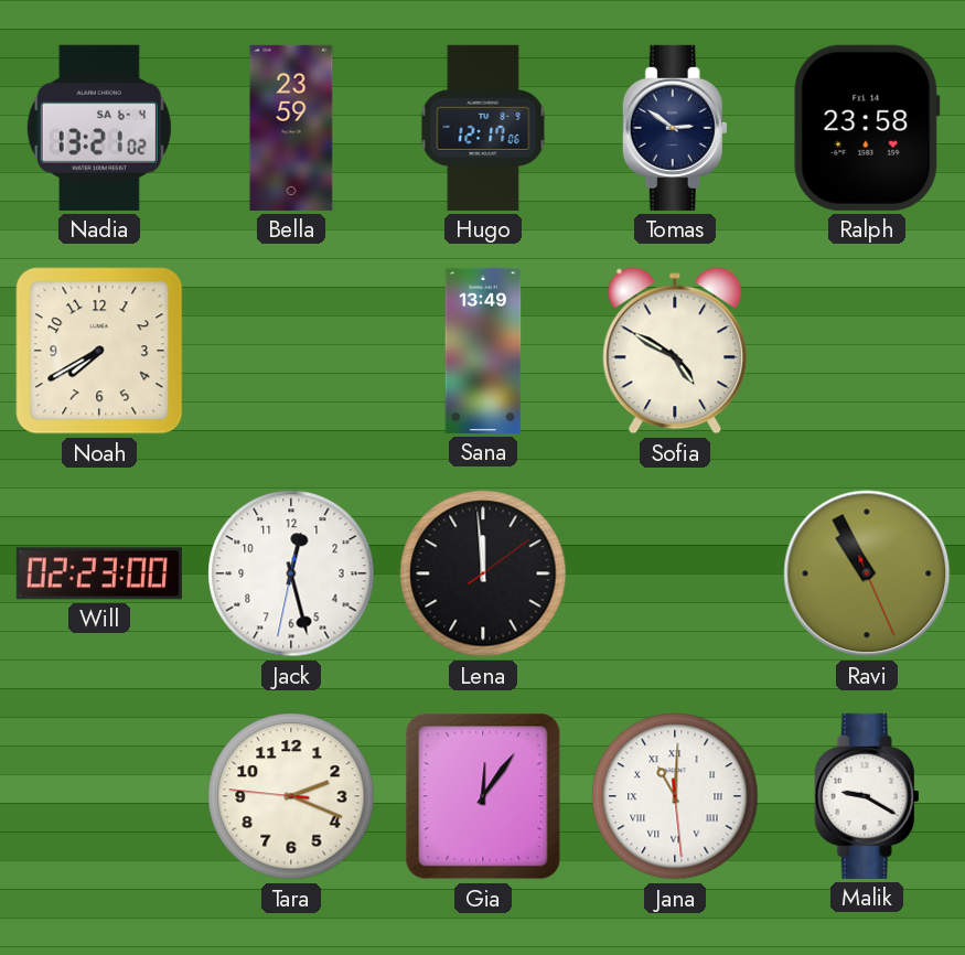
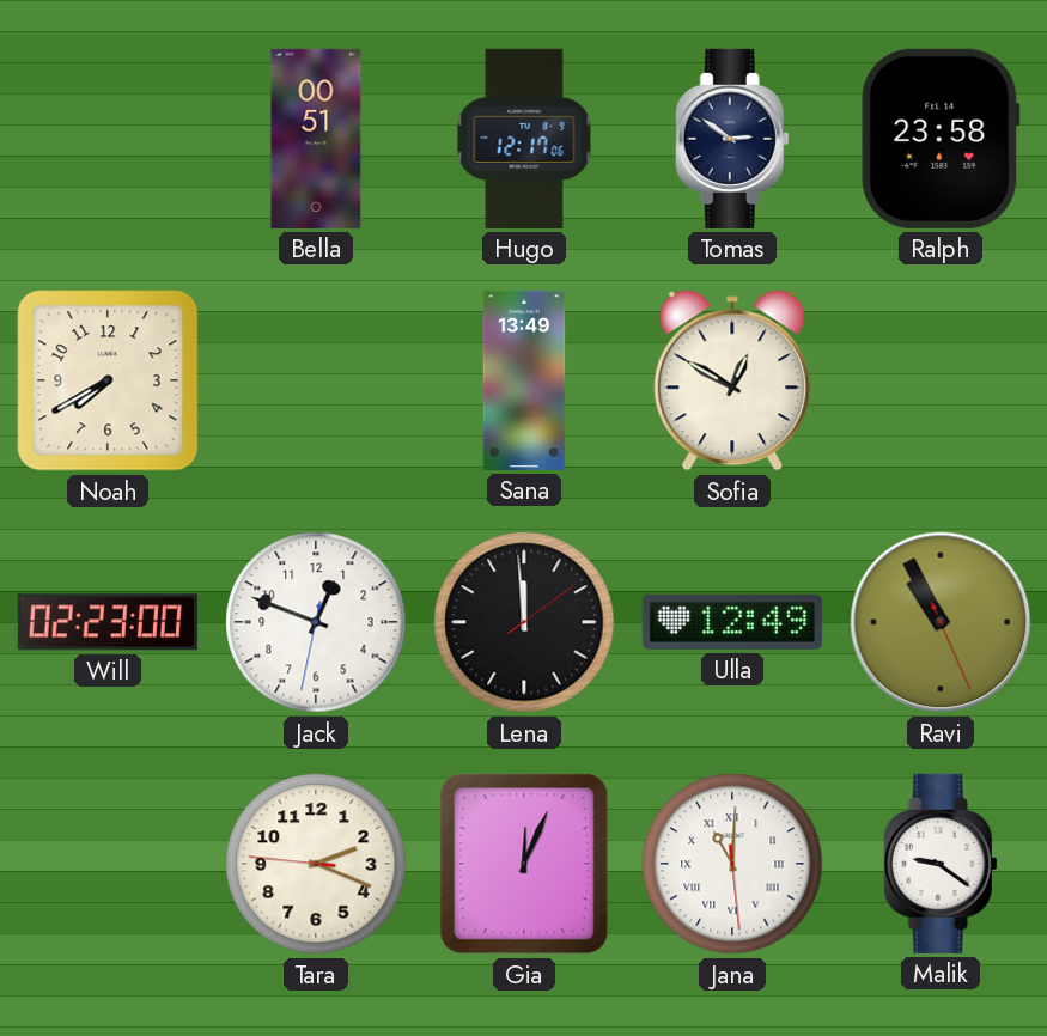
Nadia: 13:21 -> none
Bella: 23:59 -> 00:51
Sofia: 4:50 -> 12:50
Jack: 12:27 -> 12:48
Ulla: none -> 12:49
Gia: 12:06 -> 12:04
Malik: 9:20 -> 9:21
